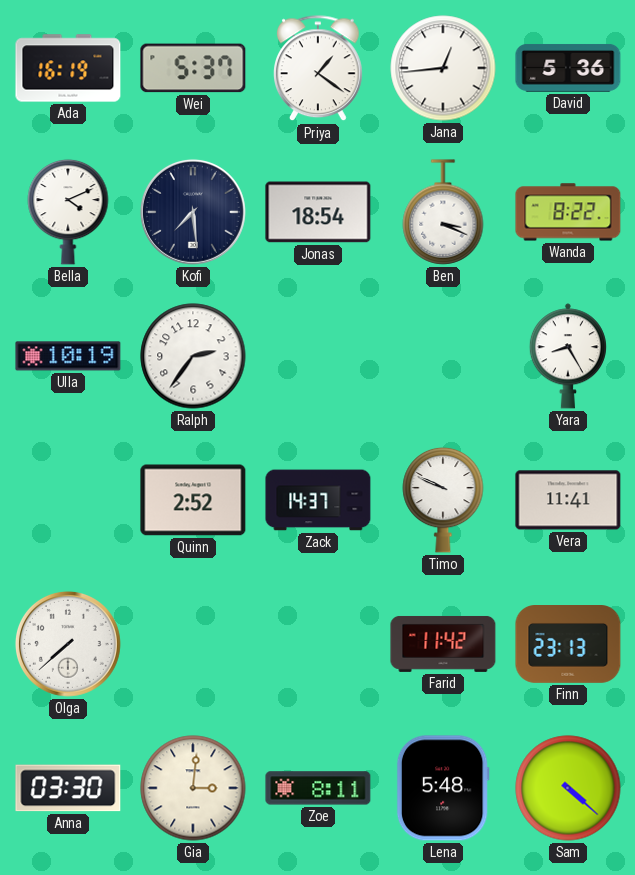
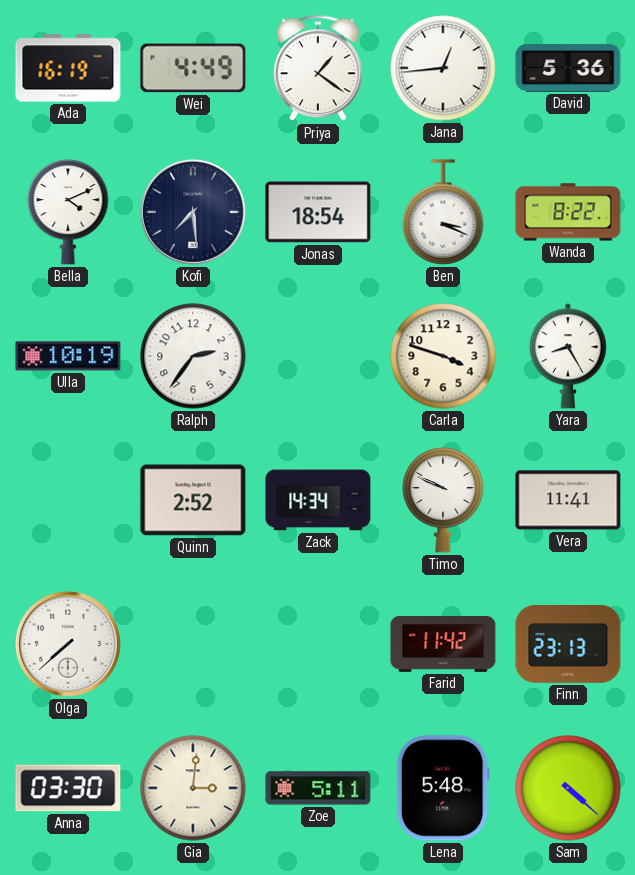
Wei: 5:37 -> 4:49
Carla: none -> 3:48
Zack: 14:37 -> 14:34
Zoe: 8:11 -> 5:11
